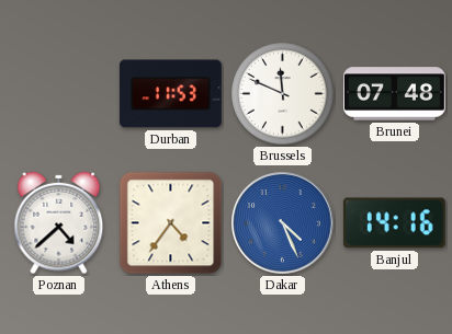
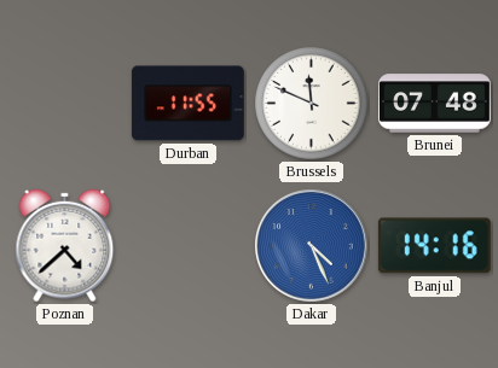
Durban: 11:53 -> 11:55
Athens: 4:36 -> none
